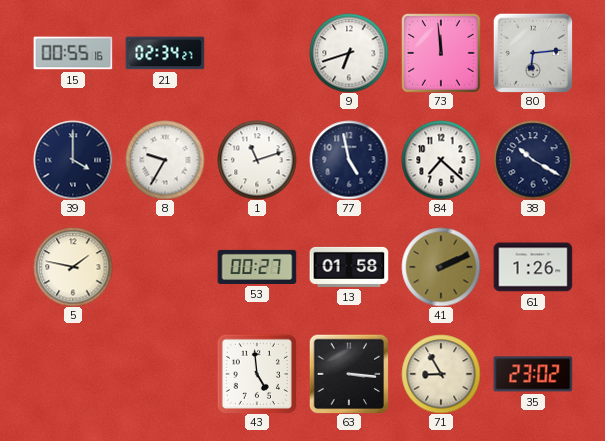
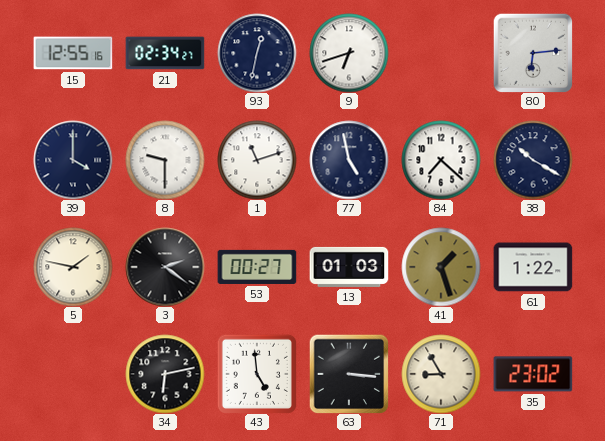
15: 00:55 -> 12:55
93: none -> 12:32
73: 11:59 -> none
8: 9:35 -> 9:30
3: none -> 2:21
13: 01:58 -> 01:03
41: 2:11 -> 1:27
61: 1:26 -> 1:22
34: none -> 6:13
